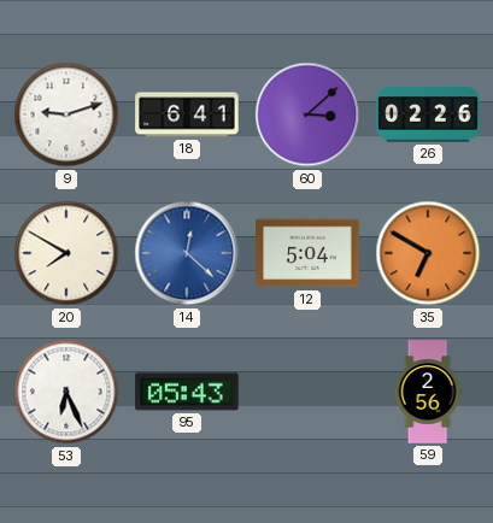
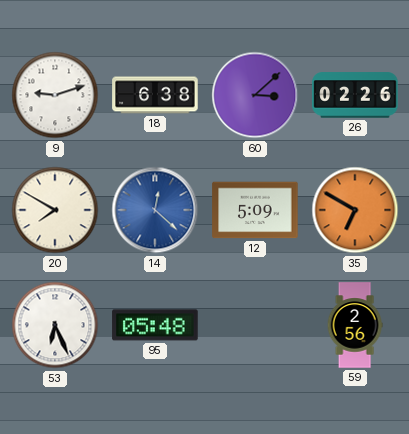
18: 6:41 -> 6:38
12: 5:04 -> 5:09
95: 05:43 -> 05:48
